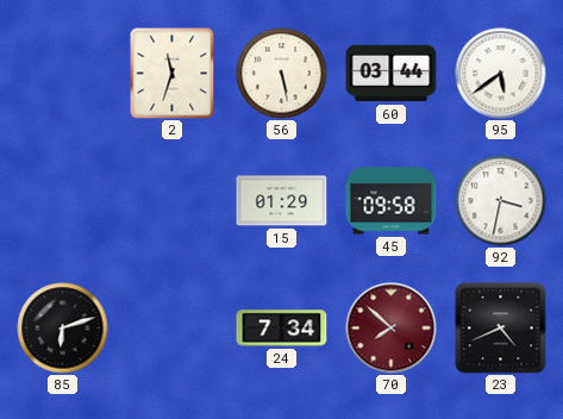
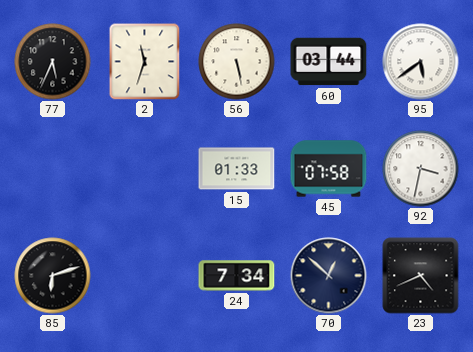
77: none -> 5:34
15: 01:29 -> 01:33
45: 09:58 -> 07:58
70: 7:52 -> 12:52
70 dial: burgundy -> navy
